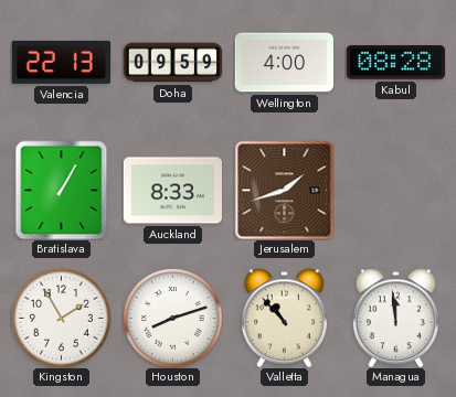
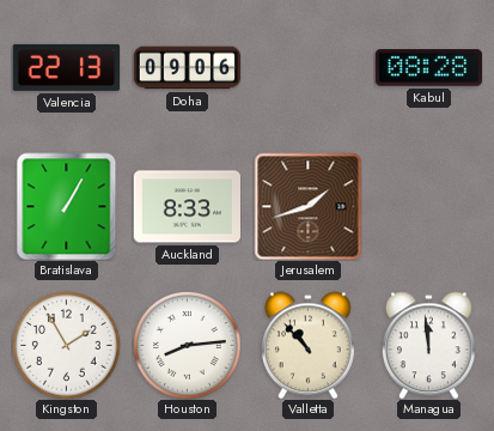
Doha: 09:59 -> 09:06
Wellington: 4:00 -> none
Houston: 8:12 -> 8:14
